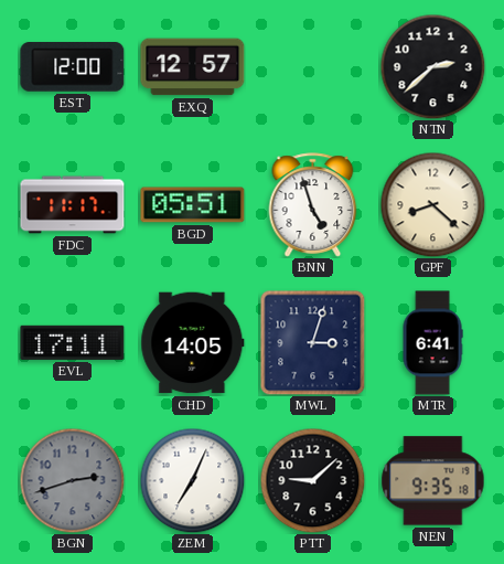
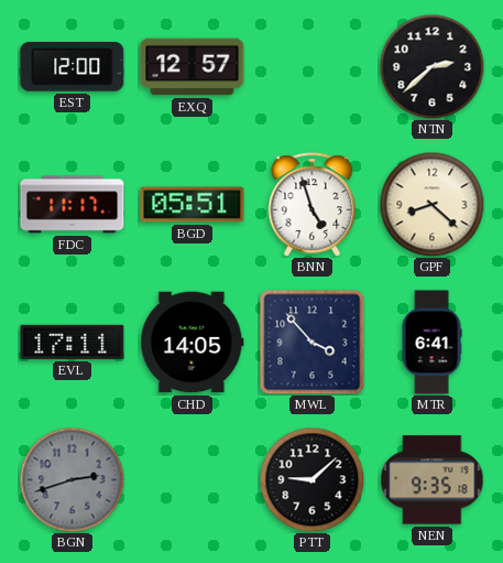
MWL: 3:03 -> 3:53
ZEM: 7:04 -> none
